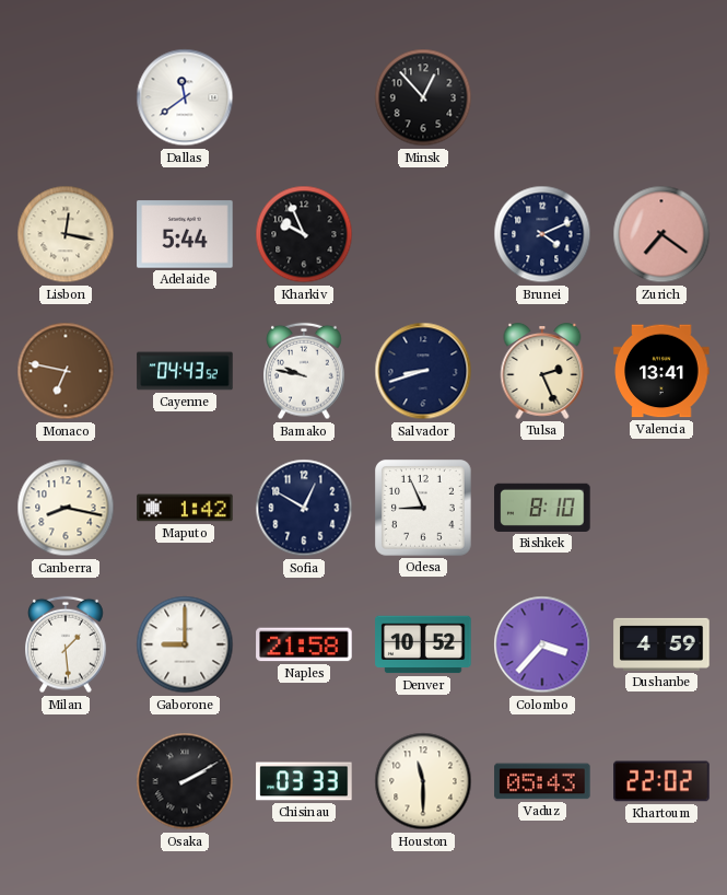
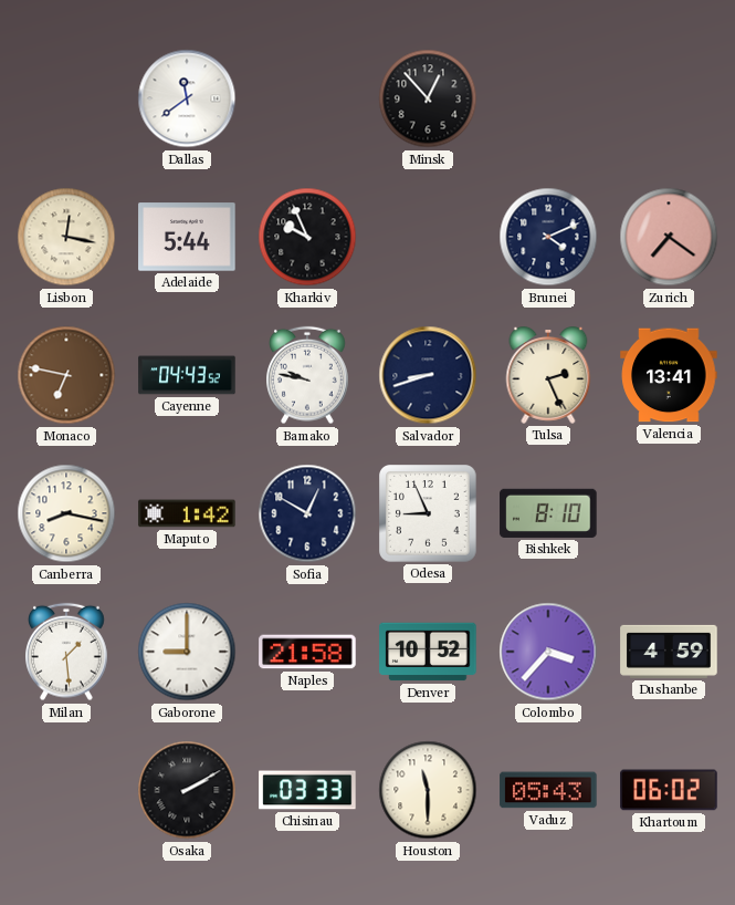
Khartoum: 22:02 -> 06:02
